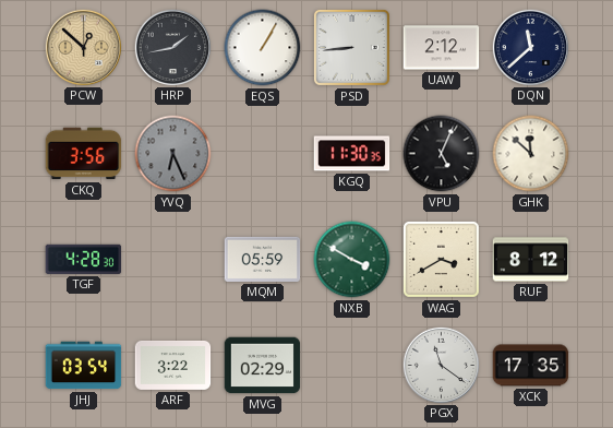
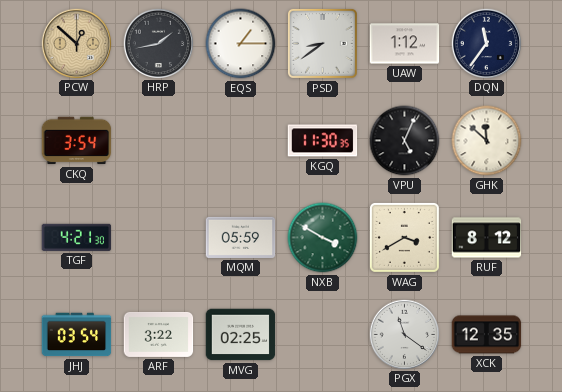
EQS: 1:05 -> 1:15
PSD: 8:44 -> 8:39
UAW: 2:12 -> 1:12
DQN: 11:38 -> 11:36
CKQ: 3:56 -> 3:54
YVQ: 6:26 -> none
TGF: 4:28 -> 4:21
MVG: 02:29 -> 02:25
XCK: 17:35 -> 12:35
